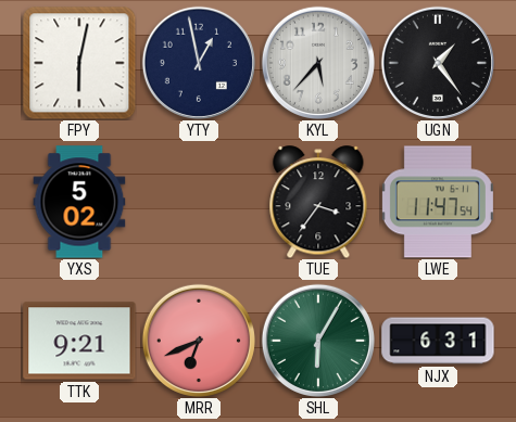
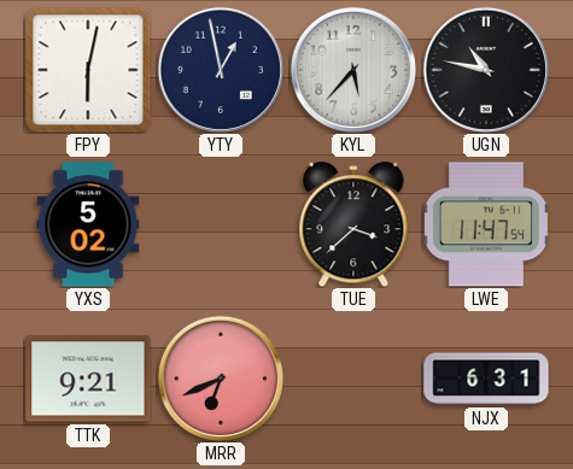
UGN: 1:24 -> 10:47
TUE: 3:36 -> 3:38
SHL: 6:05 -> none
